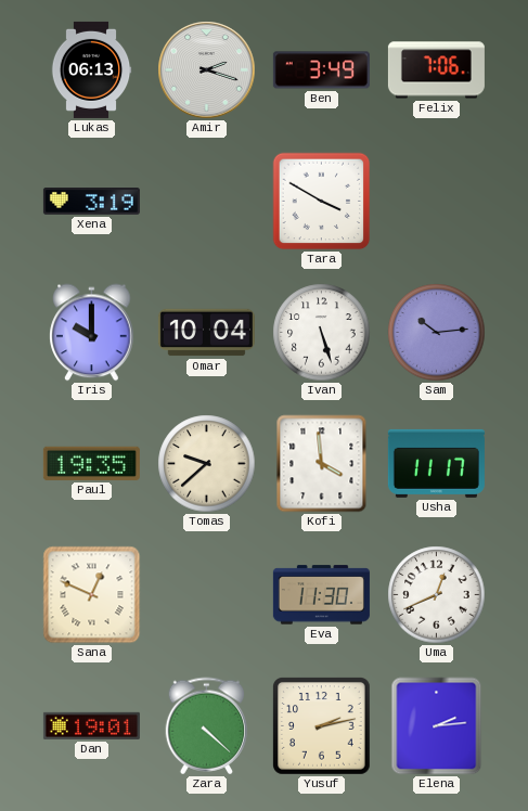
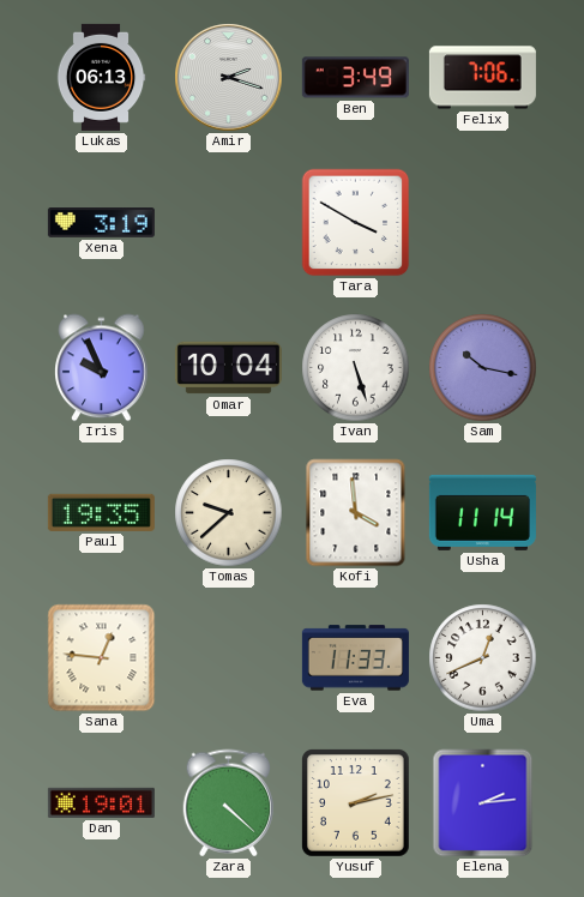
Iris: 10:00 -> 9:56
Sam: 10:14 -> 10:17
Usha: 11:17 -> 11:14
Sana: 12:49 -> 12:46
Eva: 11:30 -> 11:33
